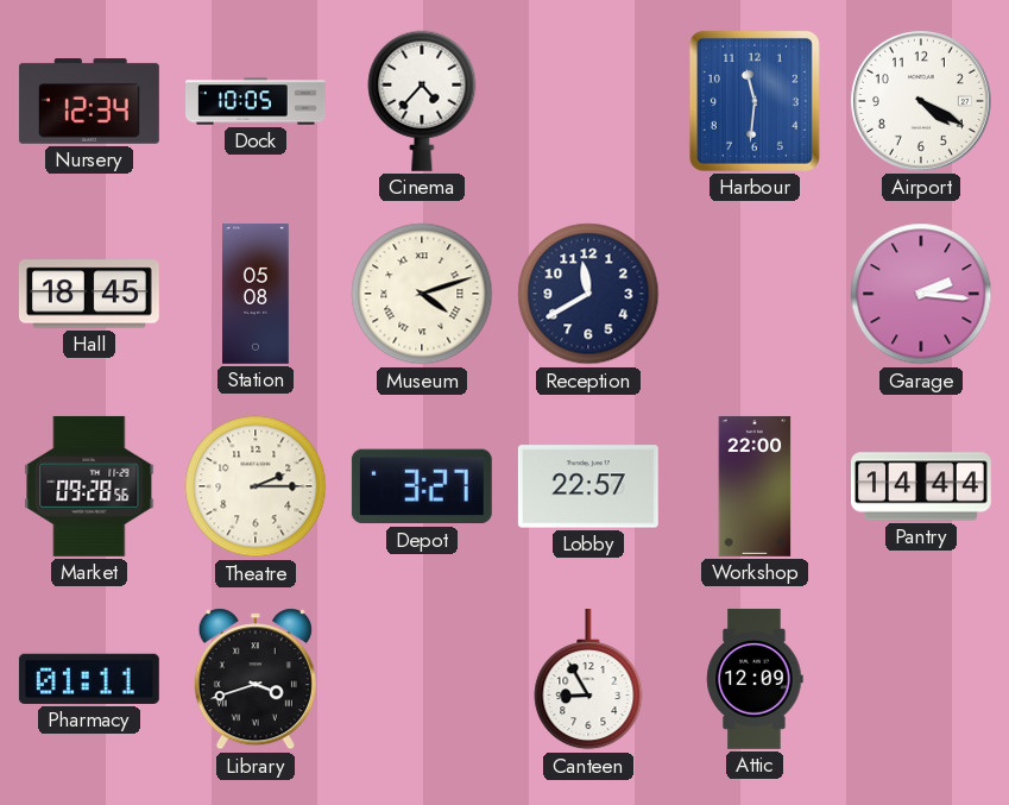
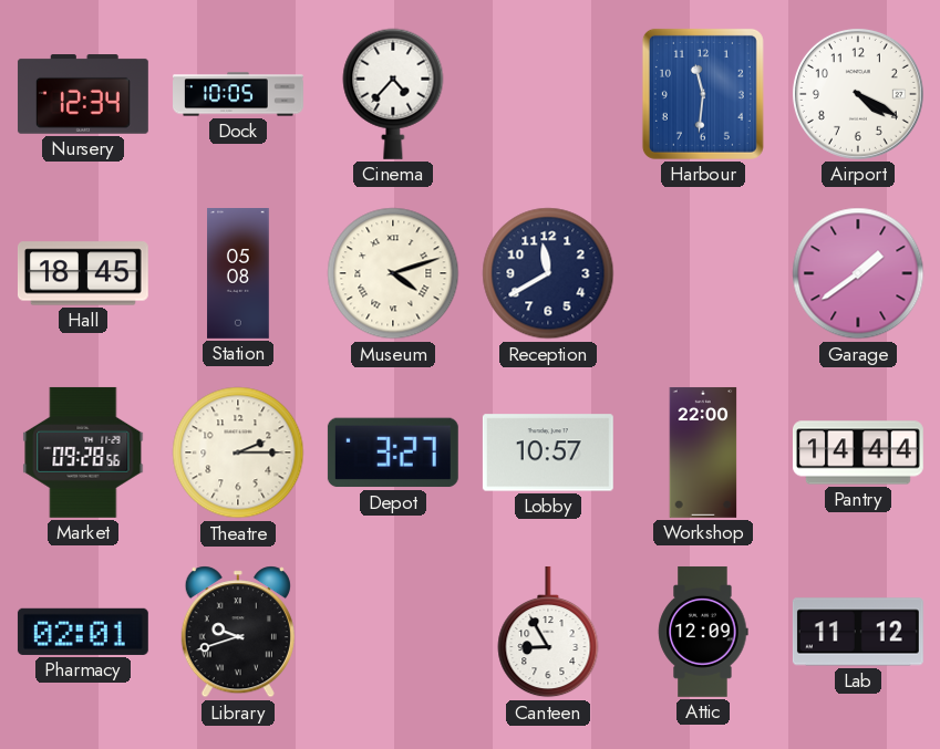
Garage: 2:16 -> 1:39
Lobby: 22:57 -> 10:57
Pharmacy: 01:11 -> 02:01
Library: 3:42 -> 9:42
Lab: none -> 11:12
